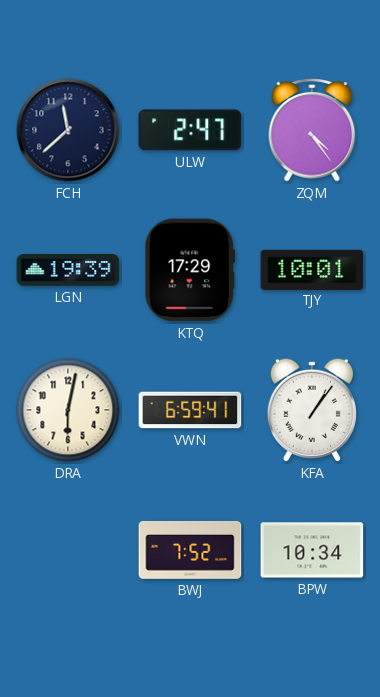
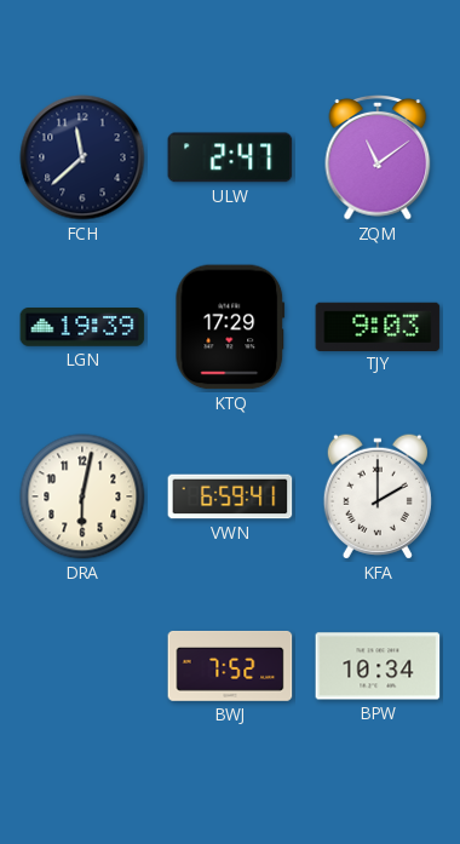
ZQM: 4:24 -> 11:09
TJY: 10:01 -> 9:03
KFA: 1:06 -> 2:00
